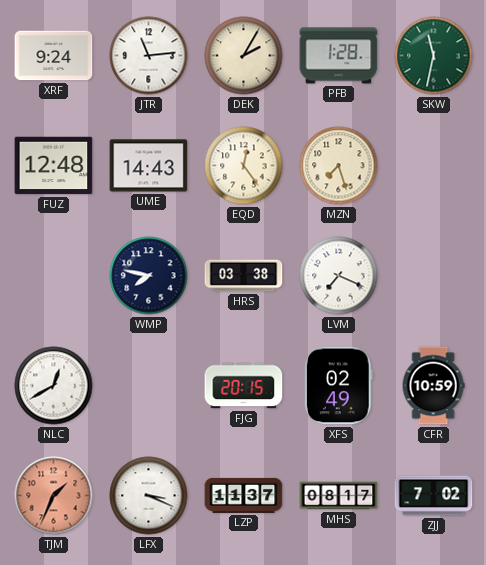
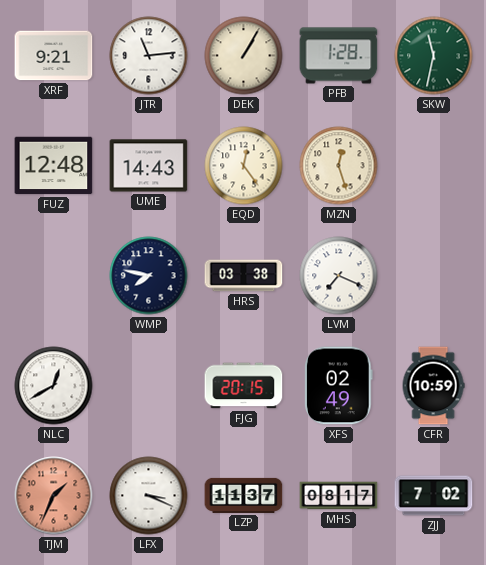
XRF: 9:24 -> 9:21
DEK: 2:05 -> 1:05
MZN: 7:27 -> 12:27
